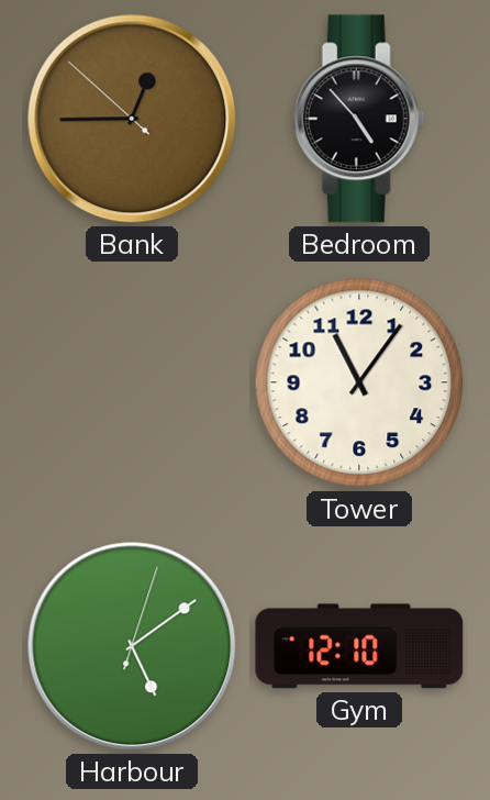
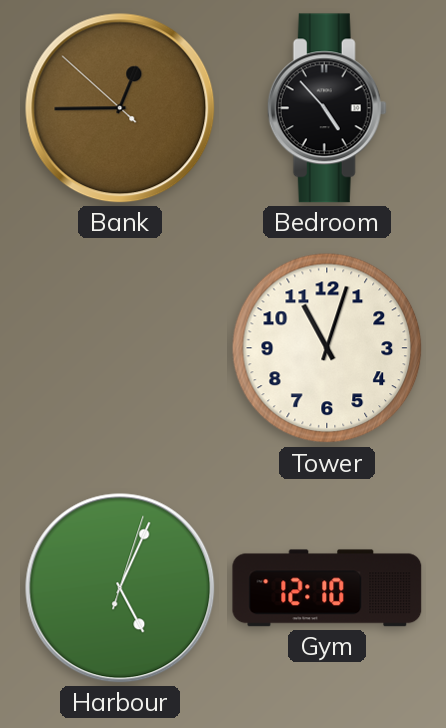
Tower: 11:06 -> 11:03
Harbour: 5:09 -> 5:04
